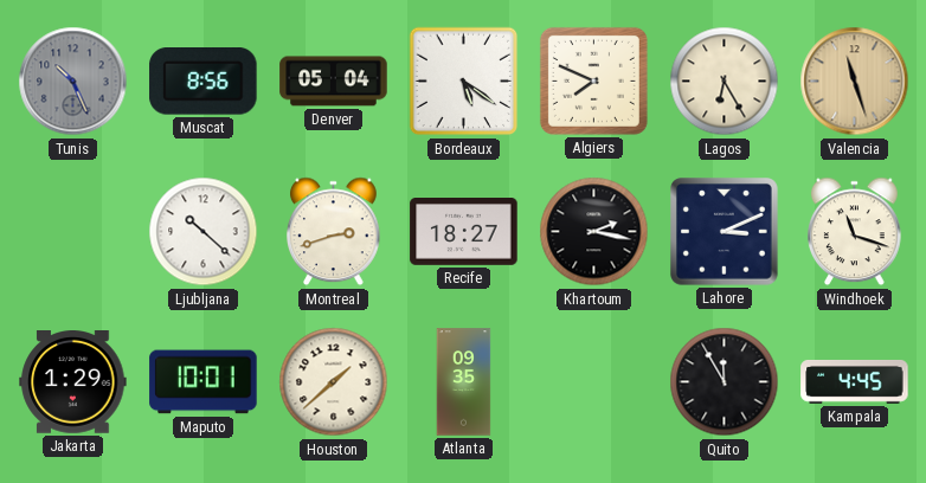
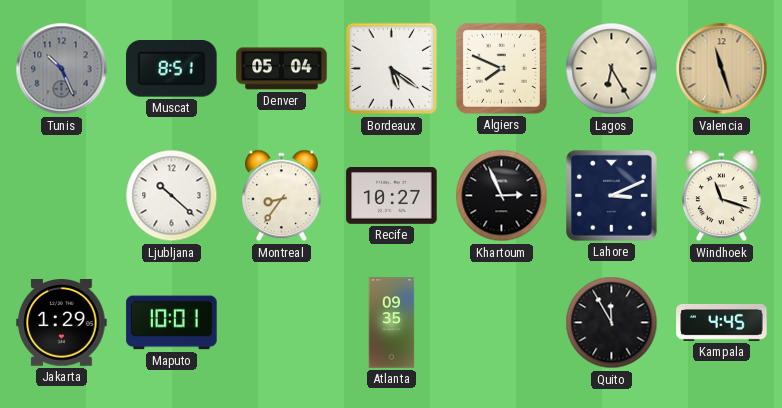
Muscat: 8:56 -> 8:51
Montreal: 2:42 -> 8:36
Recife: 18:27 -> 10:27
Khartoum: 2:17 -> 2:56
Houston: 1:38 -> none
